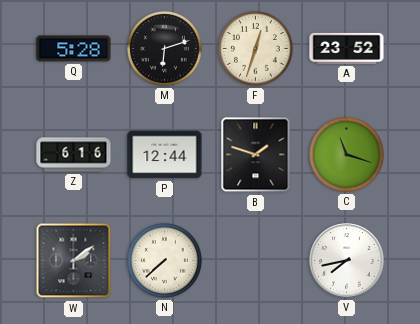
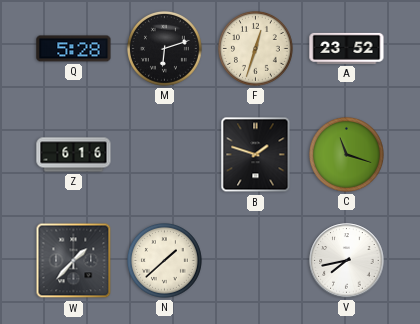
P: 12:44 -> none
W: 2:09 -> 1:37
N: 7:38 -> 1:38
